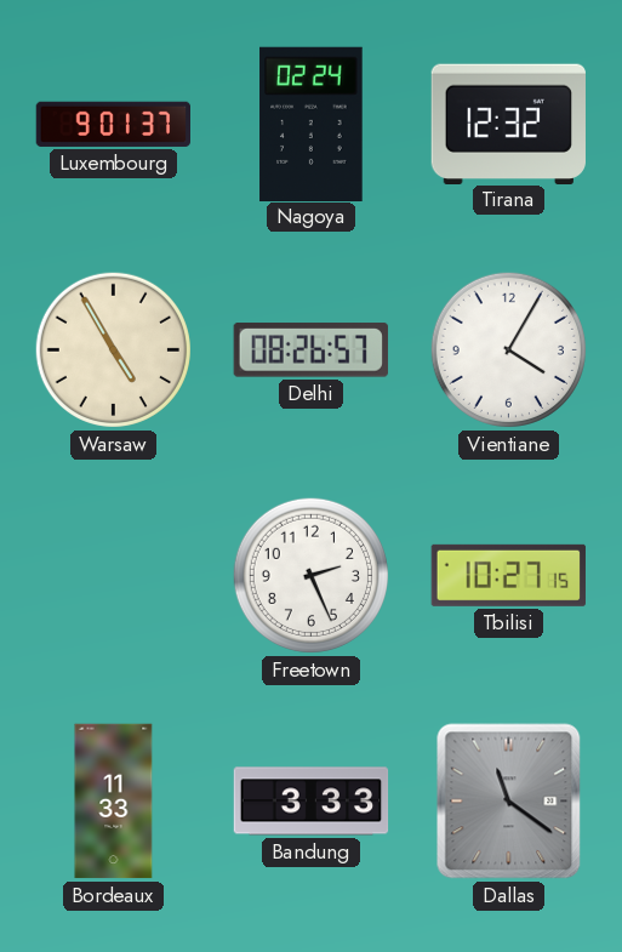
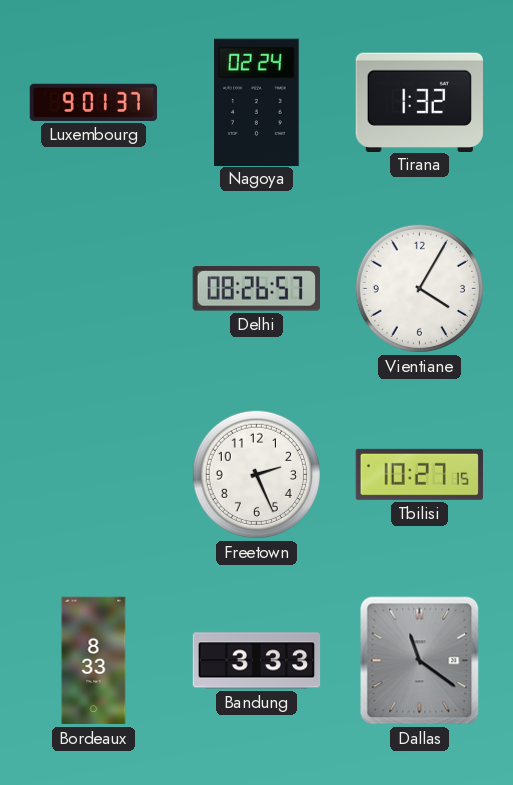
Tirana: 12:32 -> 1:32
Warsaw: 4:55 -> none
Bordeaux: 11:33 -> 8:33
